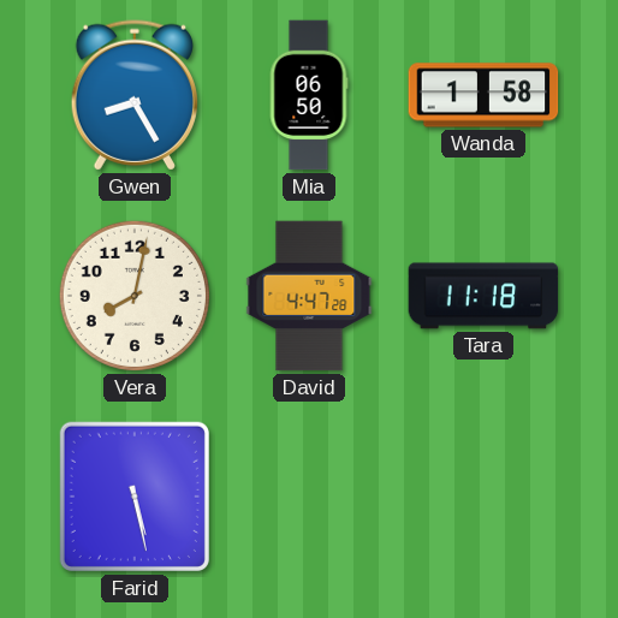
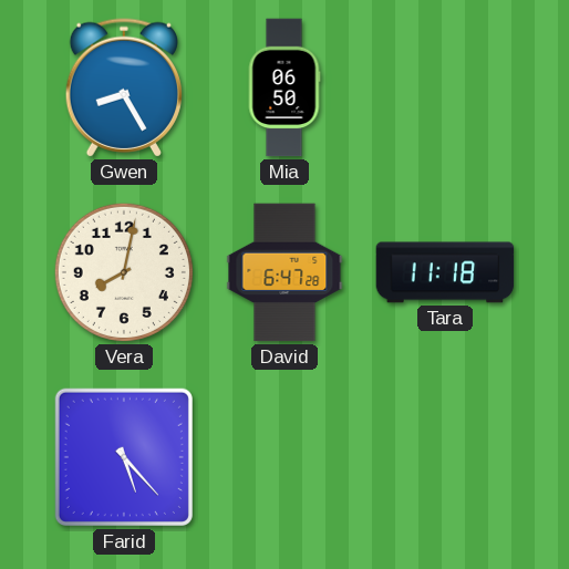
Wanda: 1:58 -> none
David: 4:47 -> 6:47
Farid: 5:28 -> 5:23
